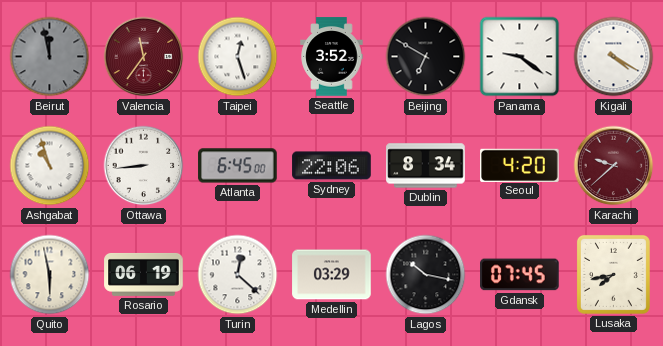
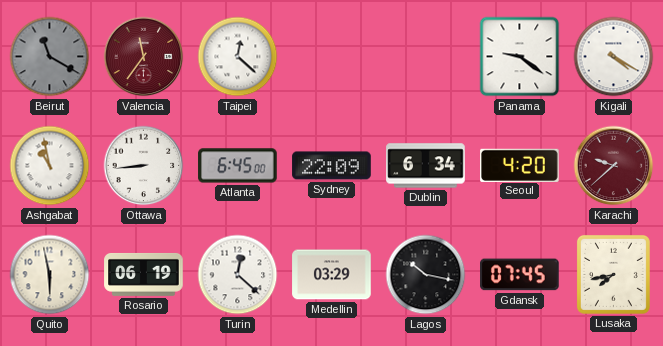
Beirut: 11:58 -> 11:20
Taipei: 12:27 -> 12:22
Seattle: 3:52 -> none
Beijing: 6:50 -> none
Ashgabat: 10:57 -> 10:58
Sydney: 22:06 -> 22:09
Dublin: 8:34 -> 6:34
